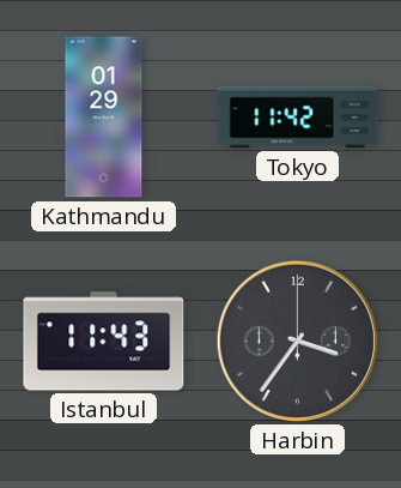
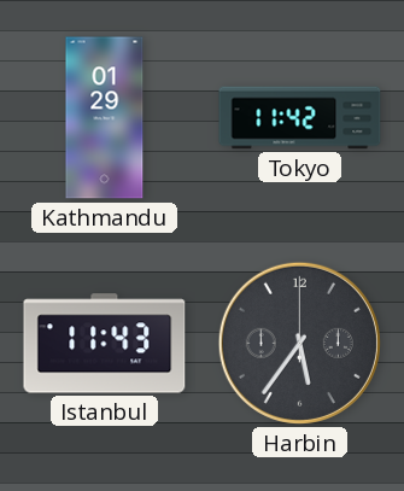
Harbin: 3:36 -> 5:36
